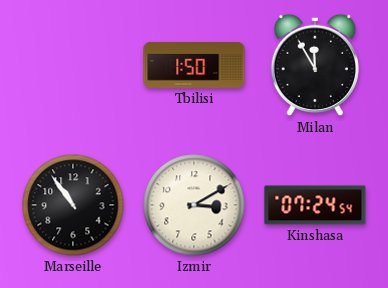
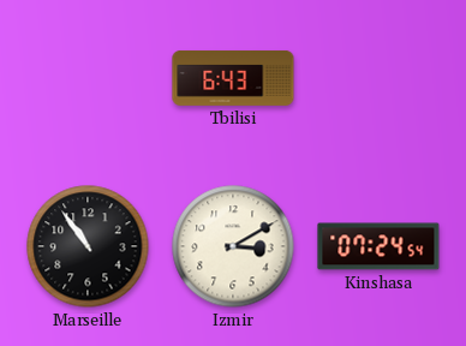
Tbilisi: 1:50 -> 6:43
Milan: 11:55 -> none
